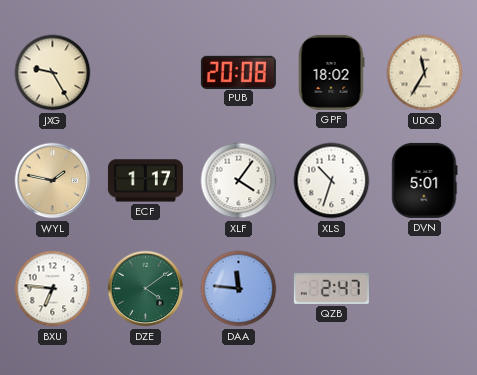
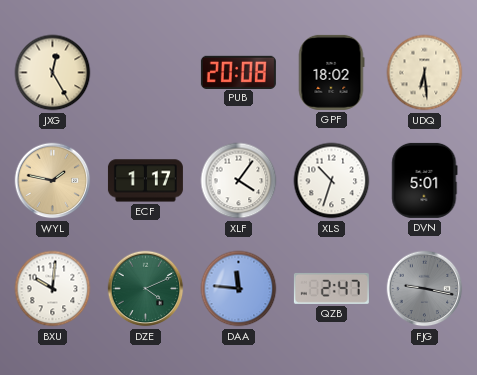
JXG: 9:25 -> 12:25
UDQ: 11:35 -> 6:29
BXU: 6:46 -> 10:01
DZE: 4:09 -> 4:11
FJG: none -> 9:17
